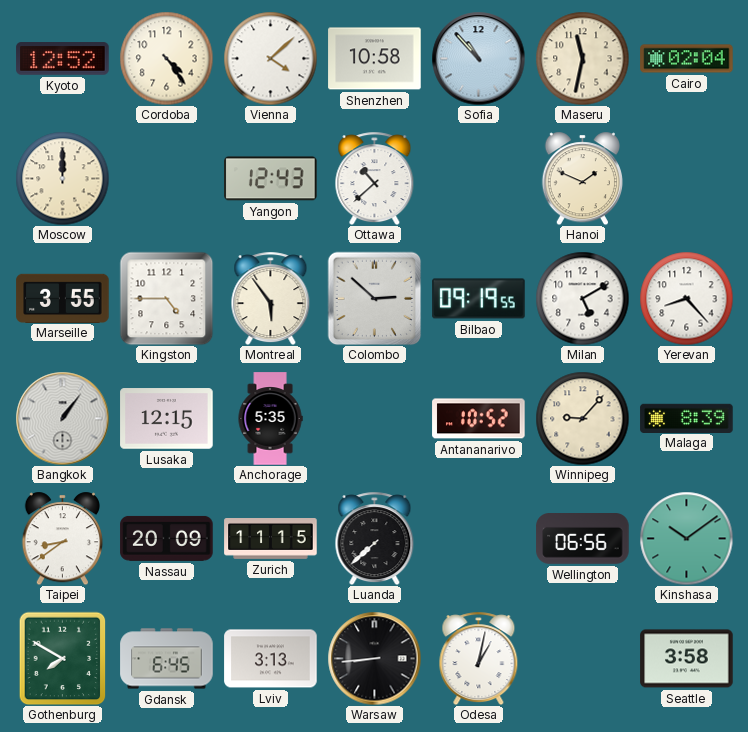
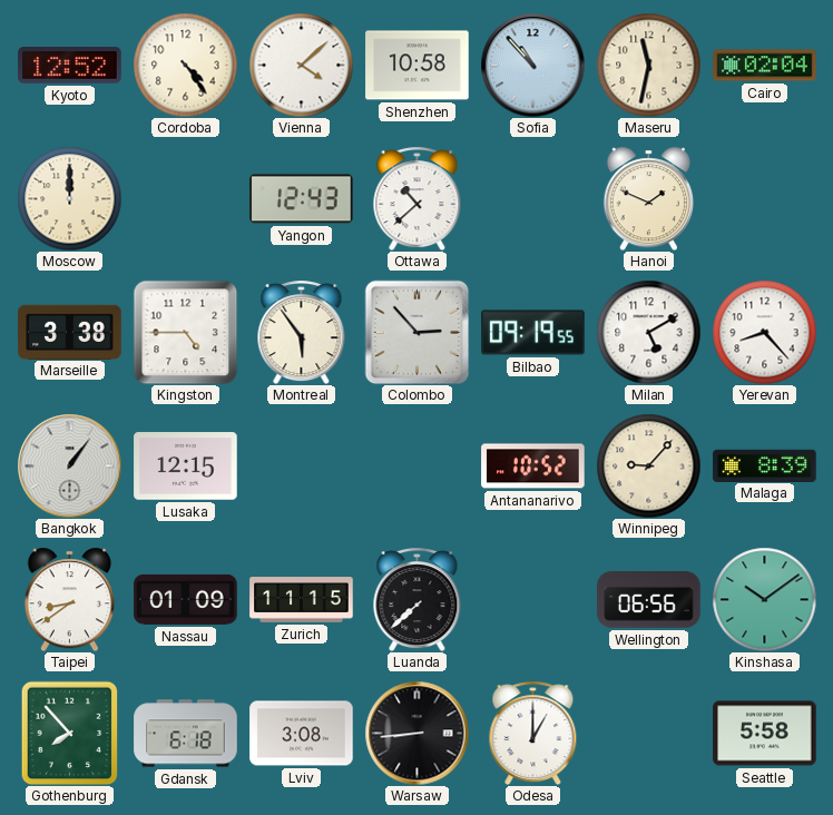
Marseille: 3:55 -> 3:38
Colombo: 2:52 -> 2:53
Anchorage: 5:35 -> none
Nassau: 20:09 -> 01:09
Gothenburg: 7:50 -> 7:53
Gdansk: 6:45 -> 6:18
Lviv: 3:13 -> 3:08
Odesa: 1:02 -> 1:00
Seattle: 3:58 -> 5:58
